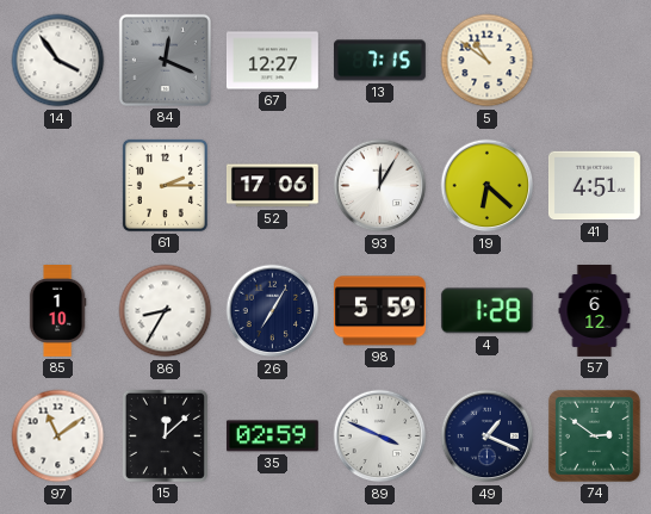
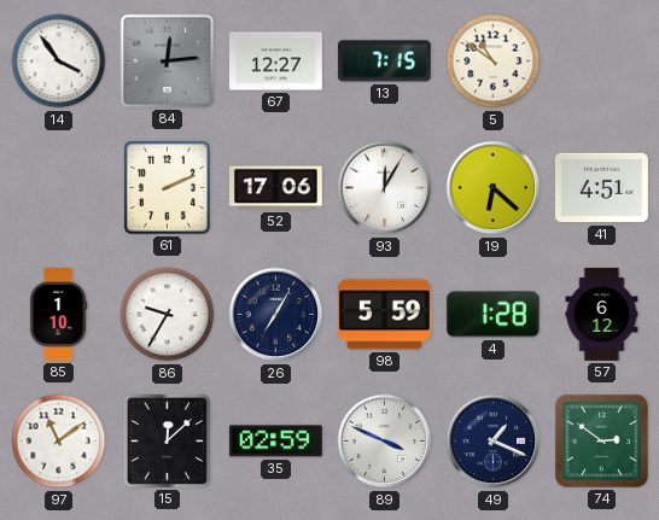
84: 12:19 -> 12:14
61: 2:15 -> 2:11
86: 8:35 -> 9:35
